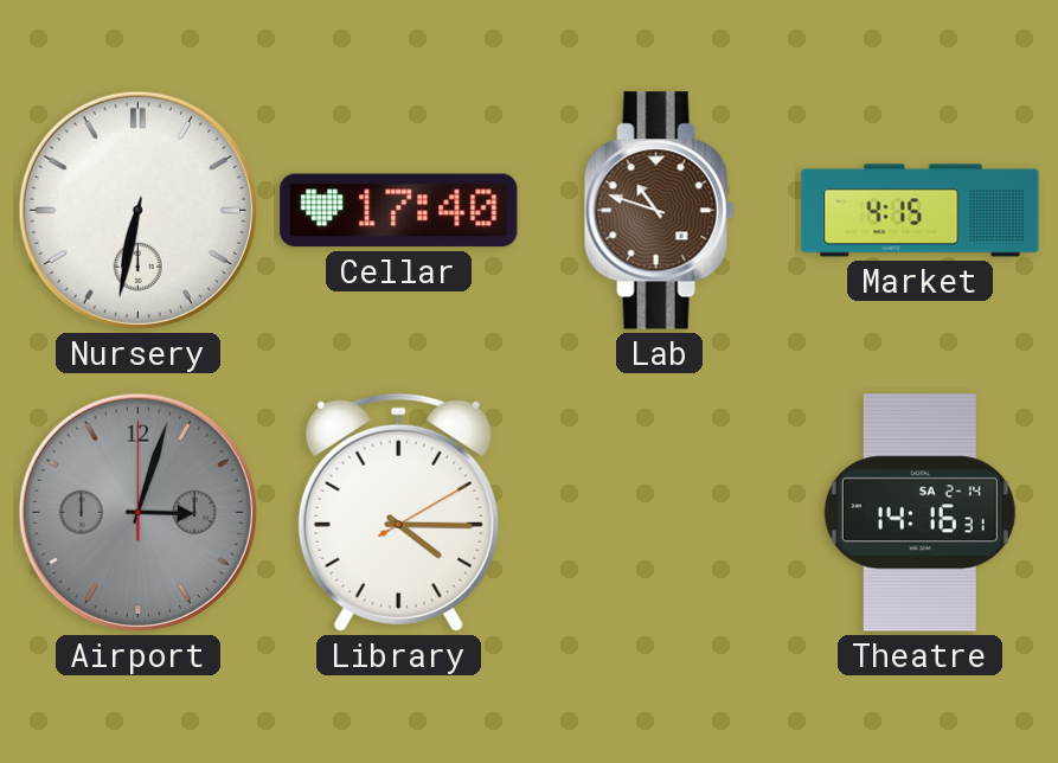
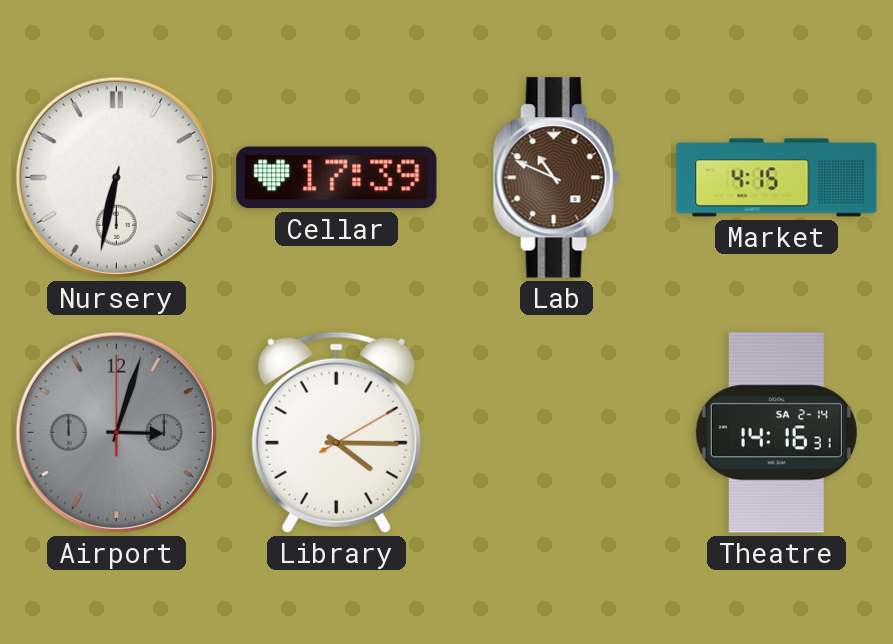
Cellar: 17:40 -> 17:39
Lab: 10:48 -> 10:49
